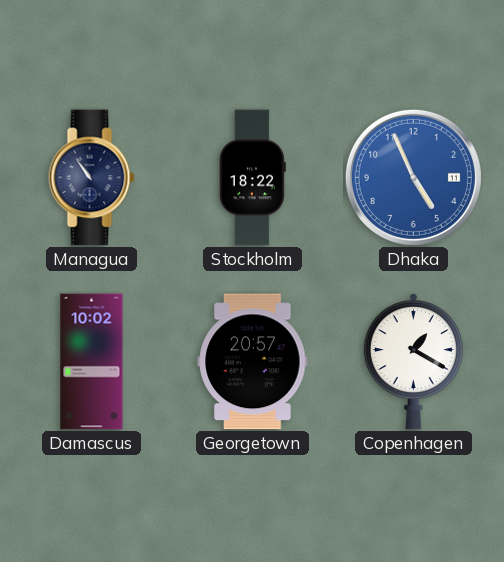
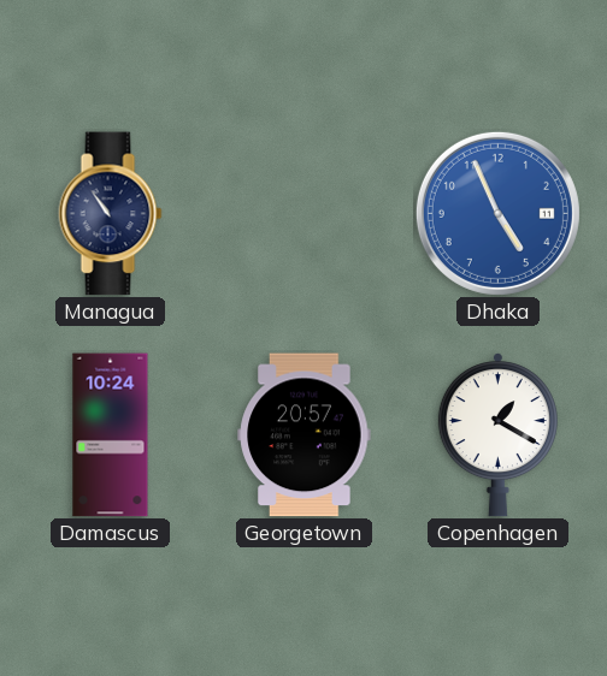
Stockholm: 18:22 -> none
Damascus: 10:02 -> 10:24
